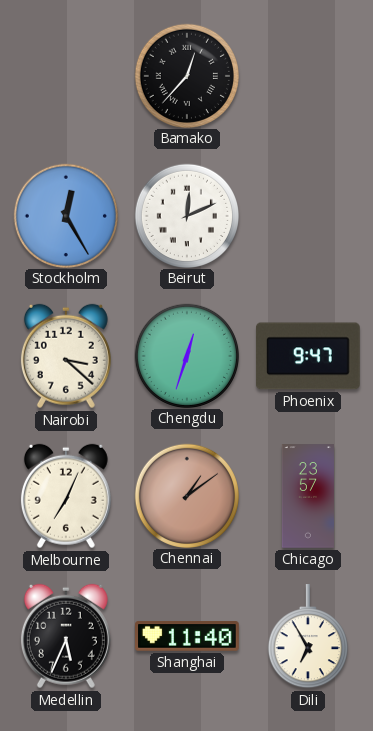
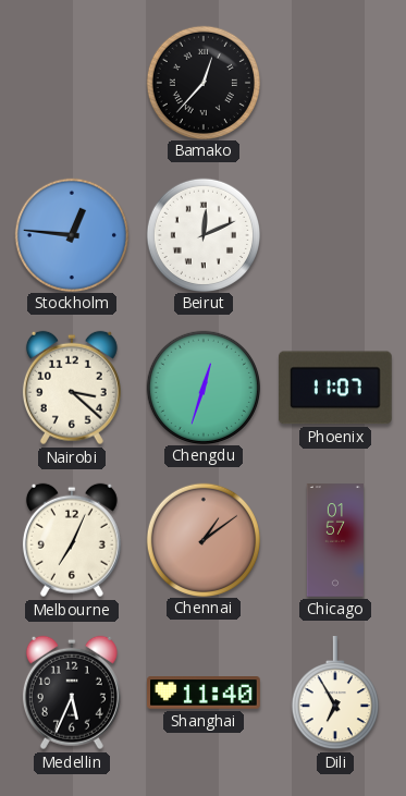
Stockholm: 12:25 -> 12:46
Phoenix: 9:47 -> 11:07
Chicago: 23:57 -> 01:57
